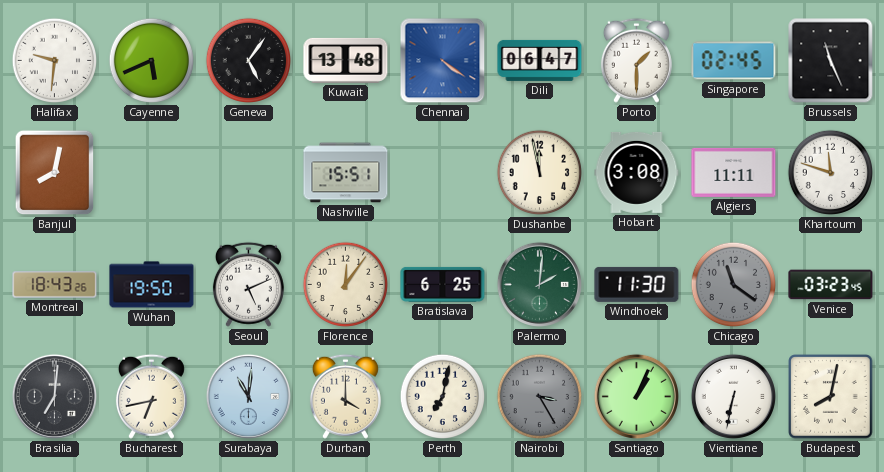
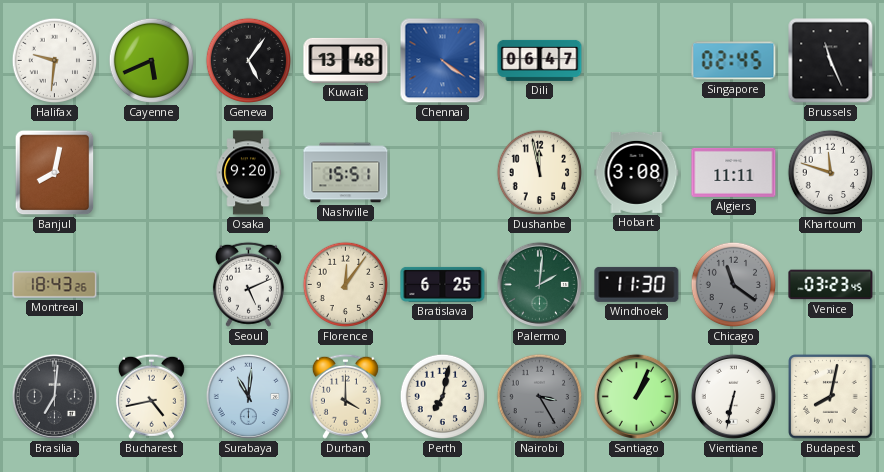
Porto: 1:30 -> none
Osaka: none -> 9:20
Wuhan: 19:50 -> none
Bucharest: 6:43 -> 4:43
